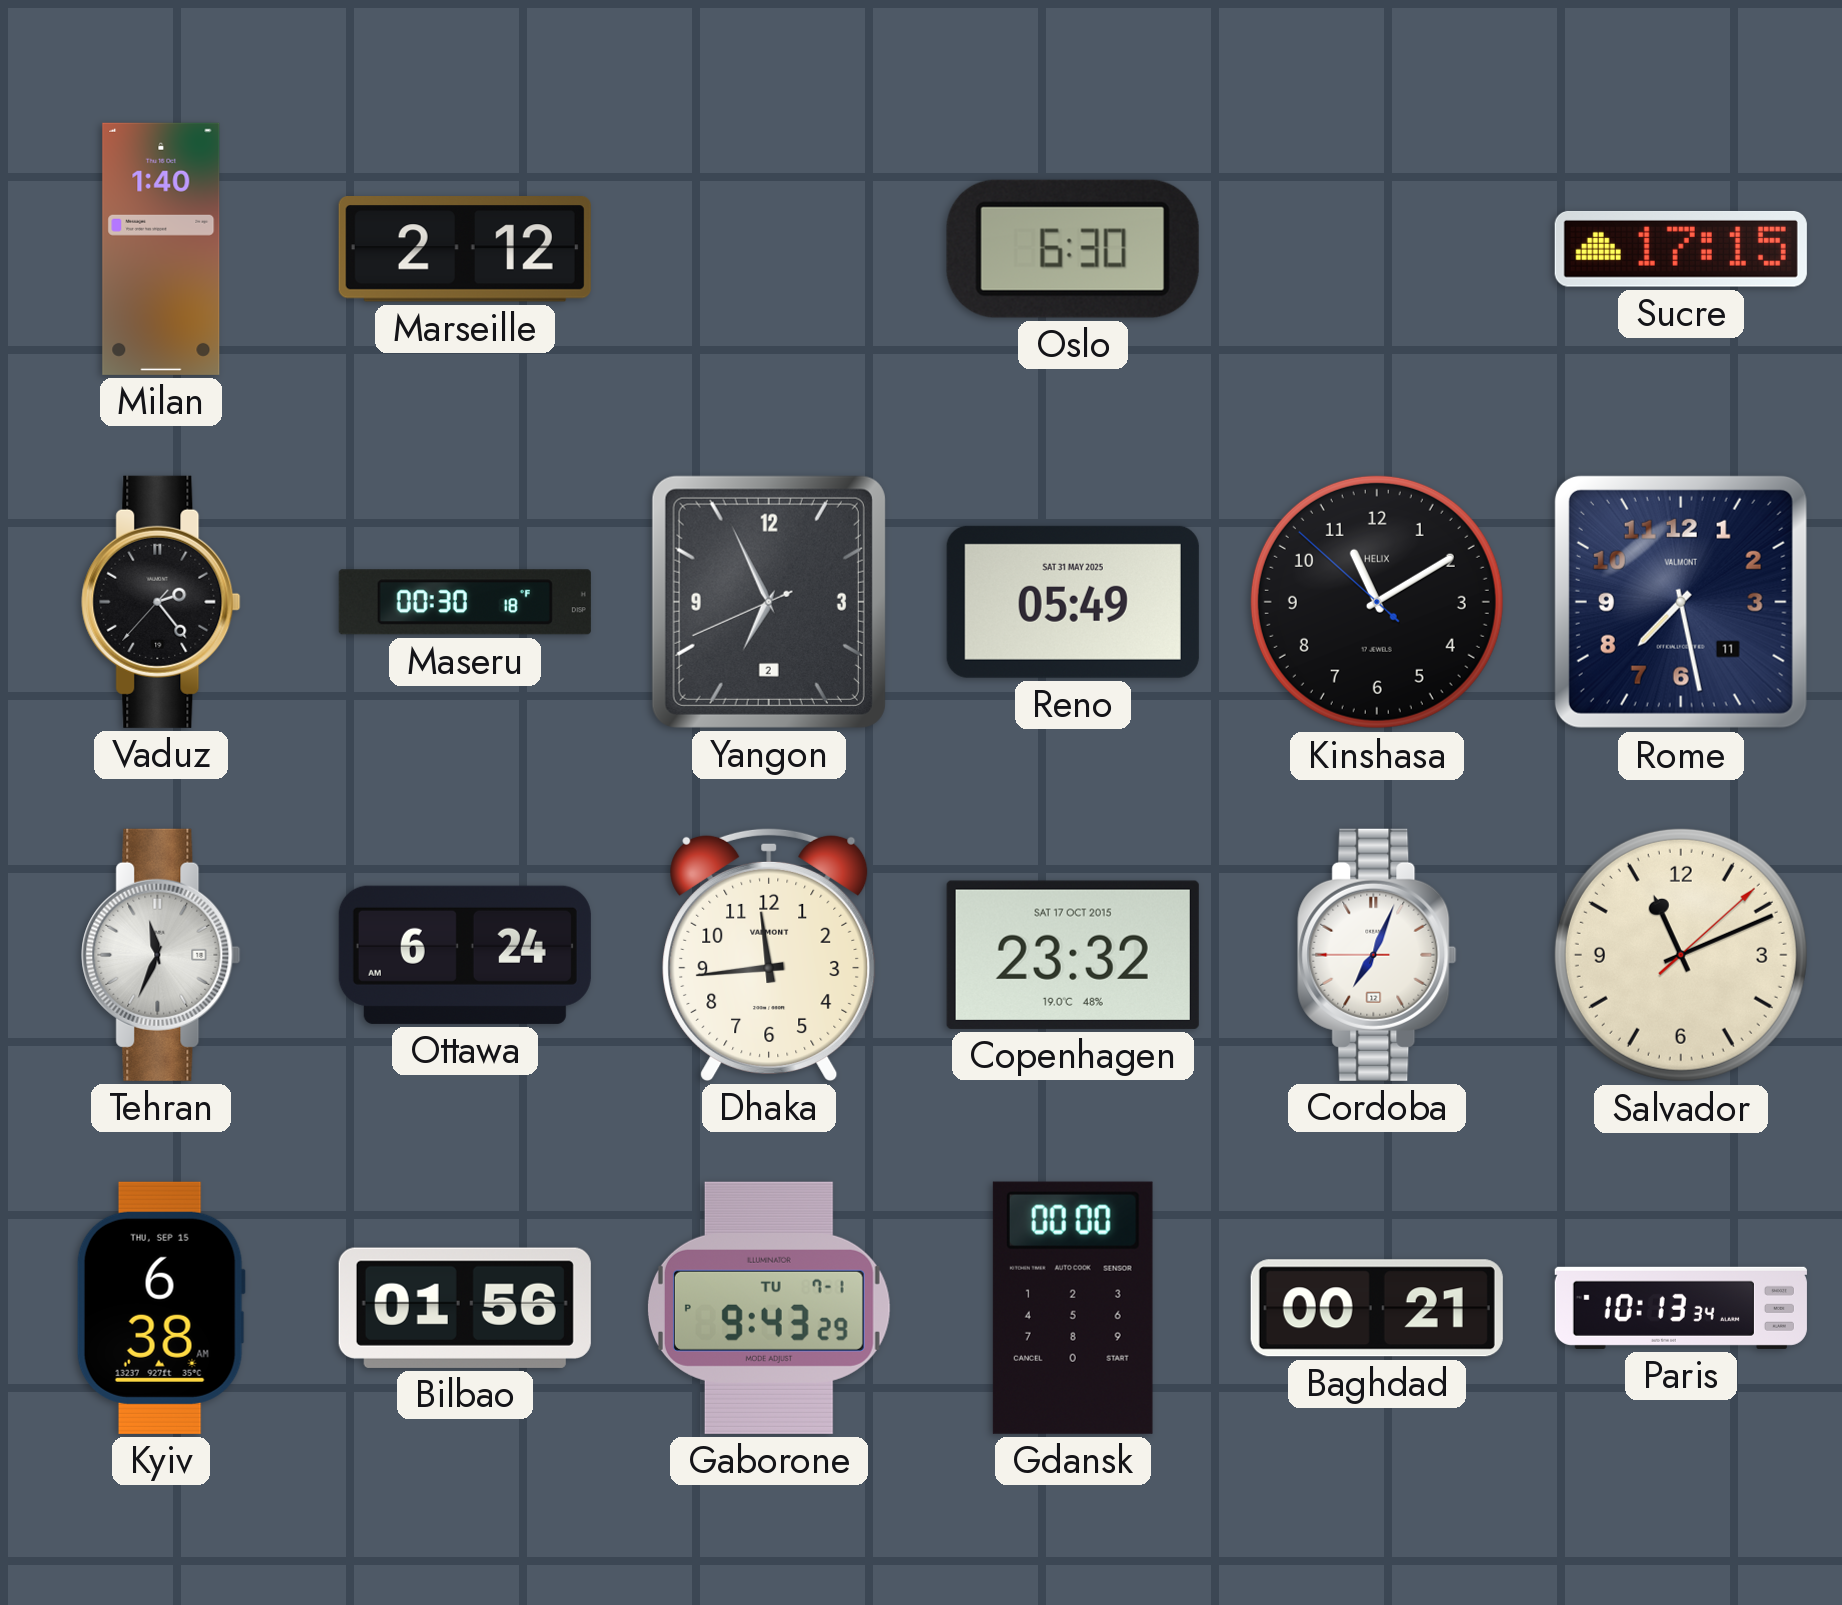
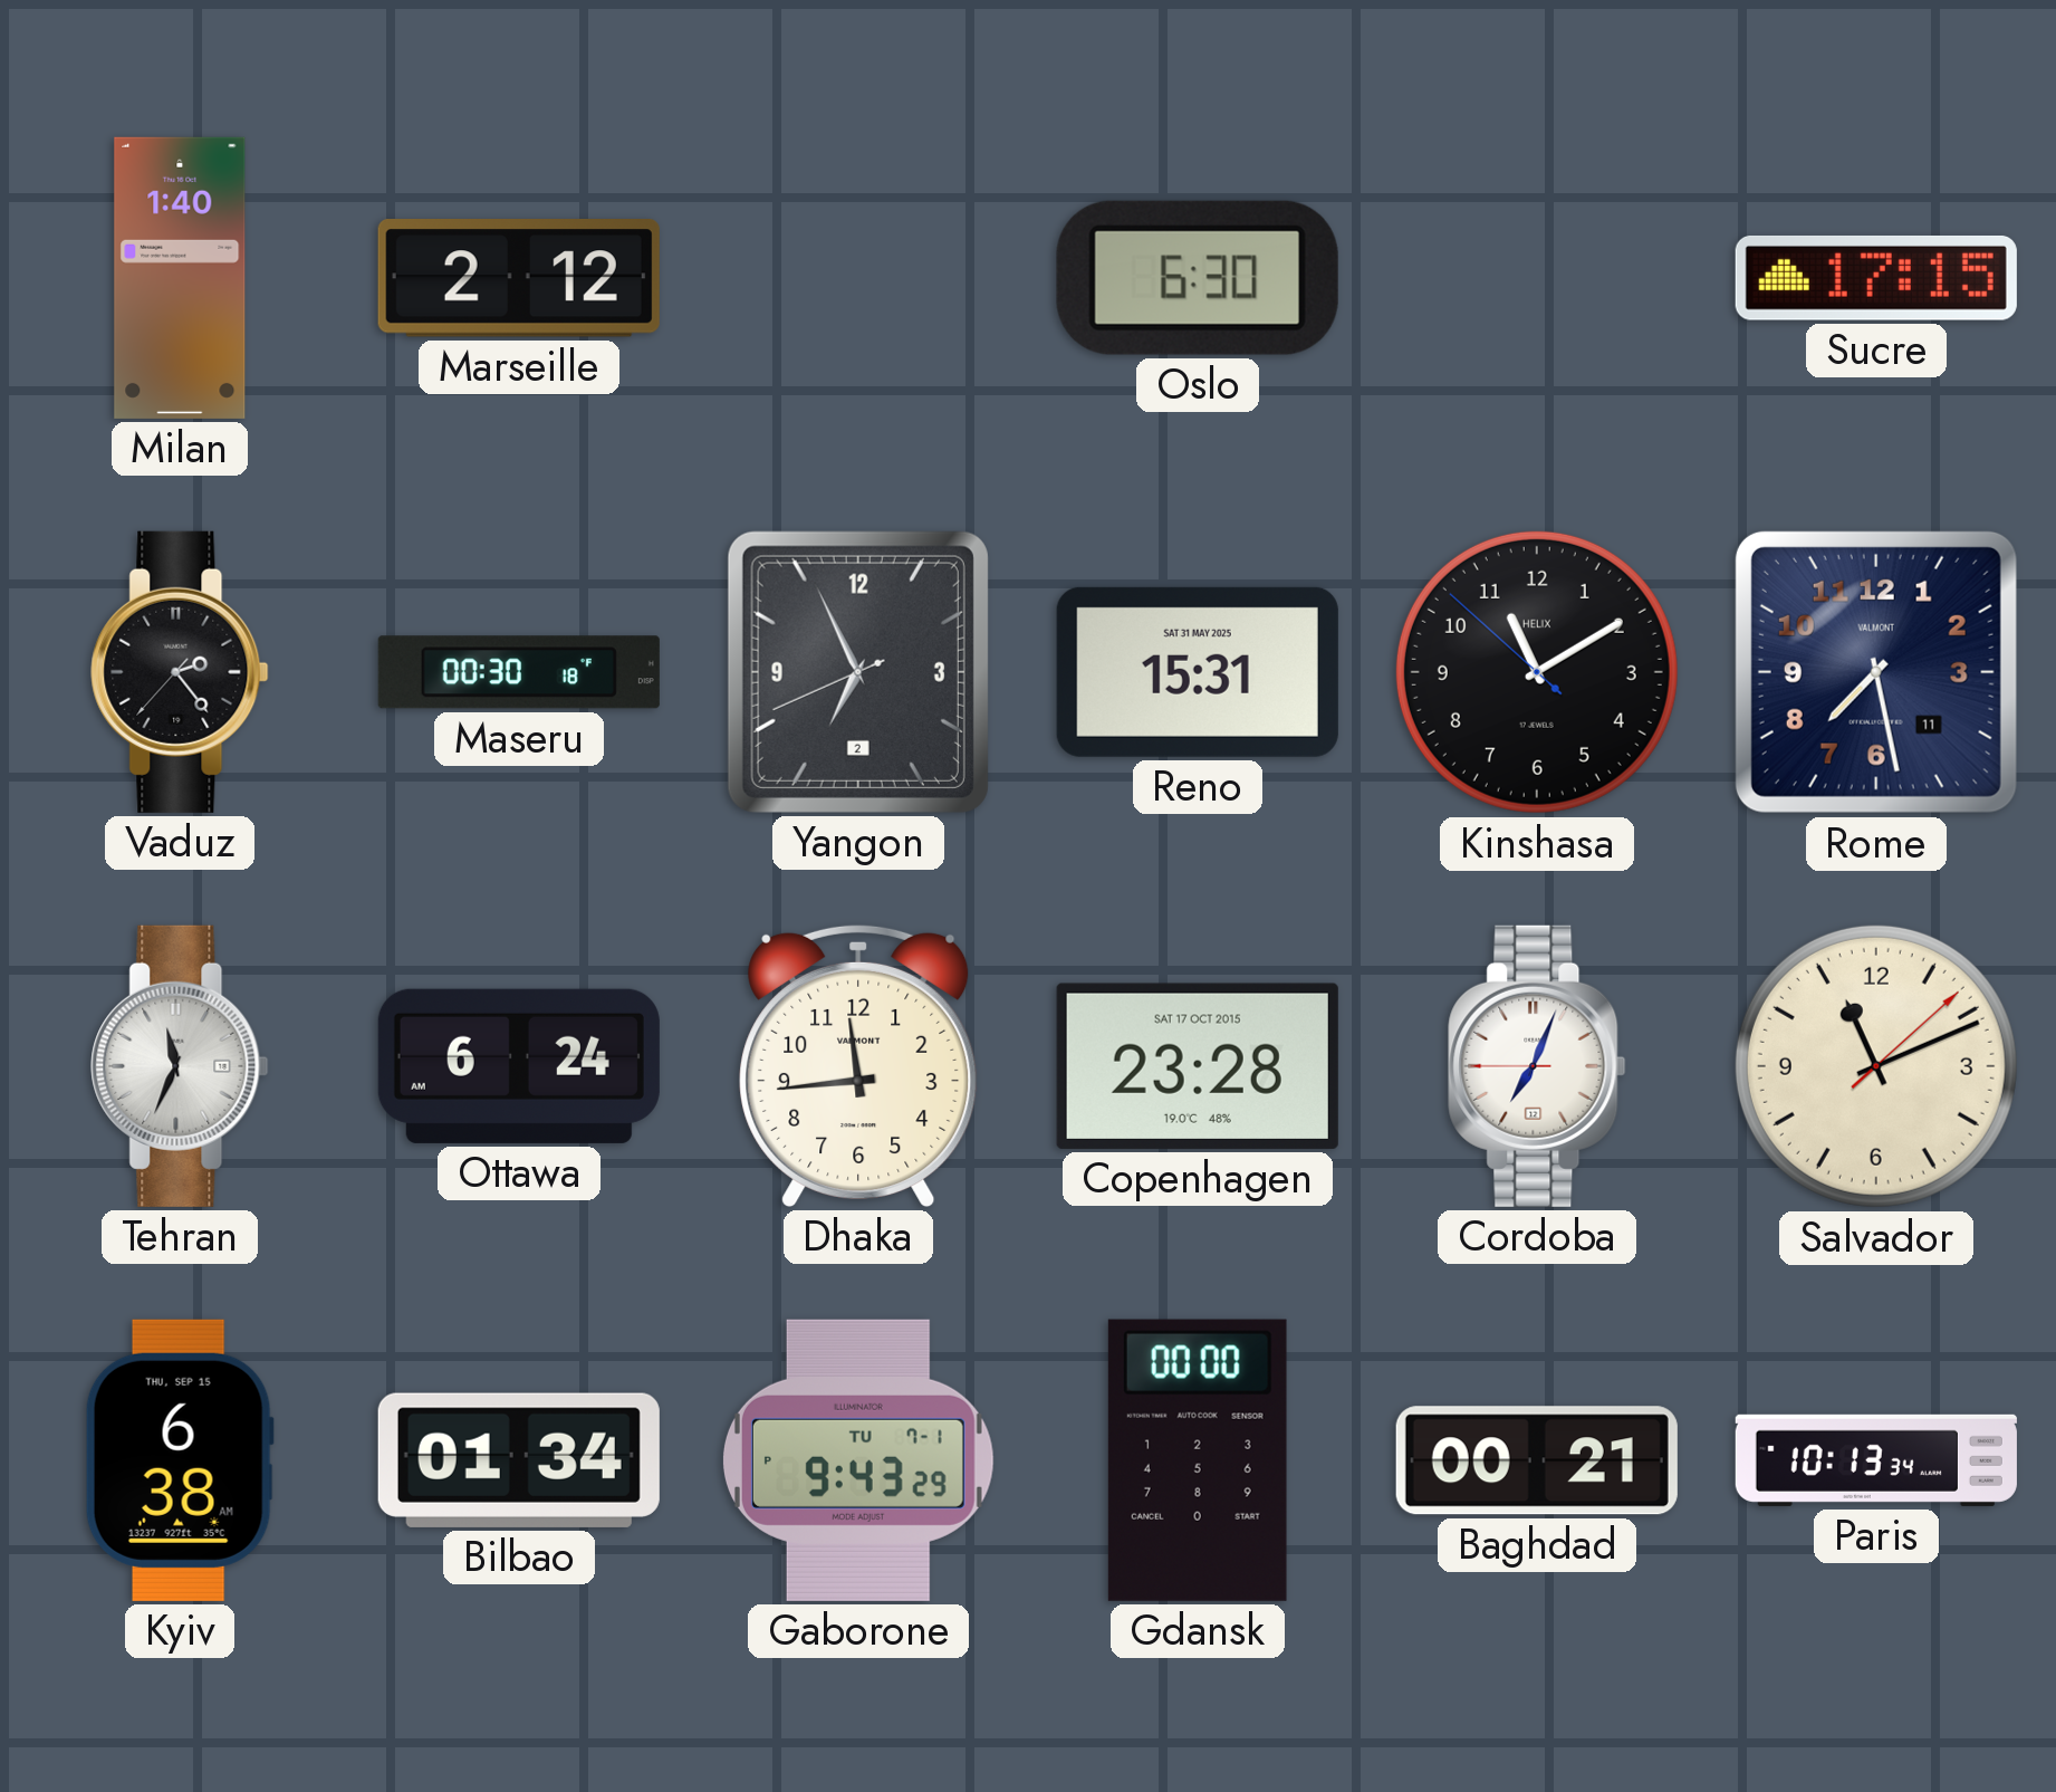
Reno: 05:49 -> 15:31
Copenhagen: 23:32 -> 23:28
Bilbao: 01:56 -> 01:34
